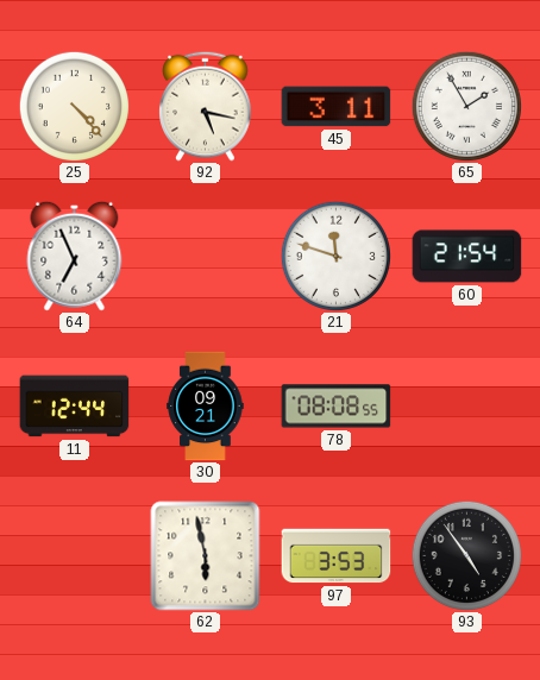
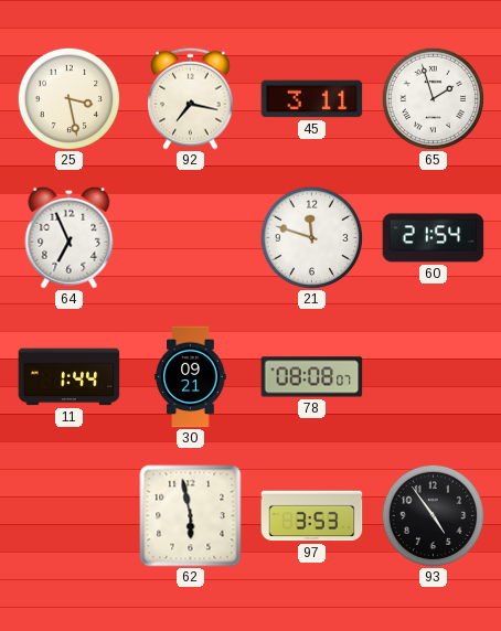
25: 4:23 -> 3:28
92: 5:17 -> 7:17
65: 1:55 -> 1:57
11: 12:44 -> 1:44
78: 08:08:55 -> 08:08:07
